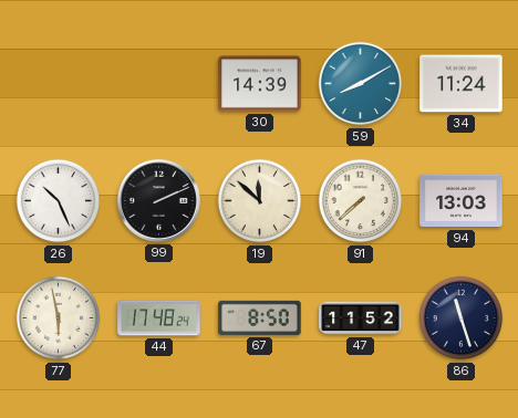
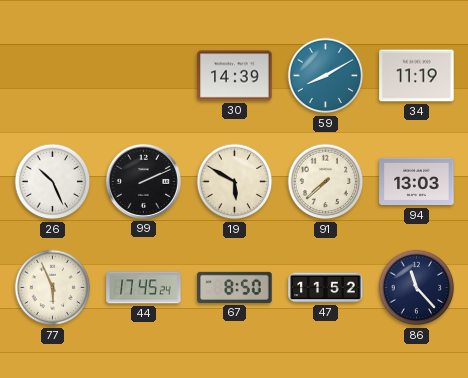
34: 11:24 -> 11:19
19: 11:52 -> 5:50
77: 5:58 -> 5:56
44: 17:48 -> 17:45
86: 11:27 -> 11:23
